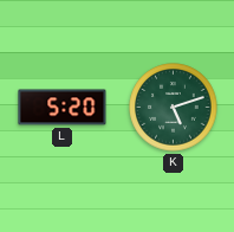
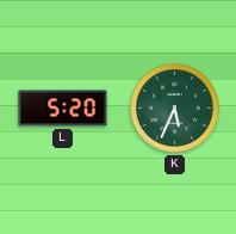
K: 5:12 -> 5:34
